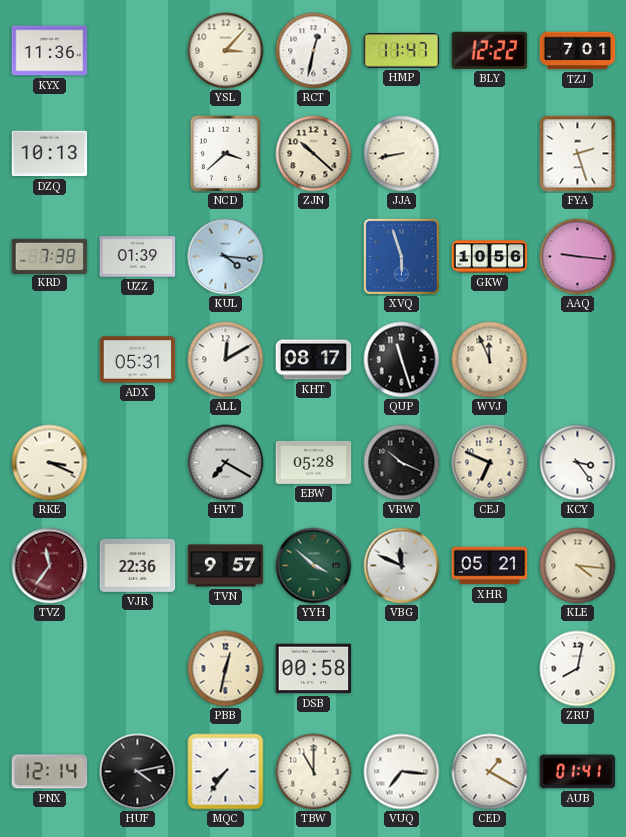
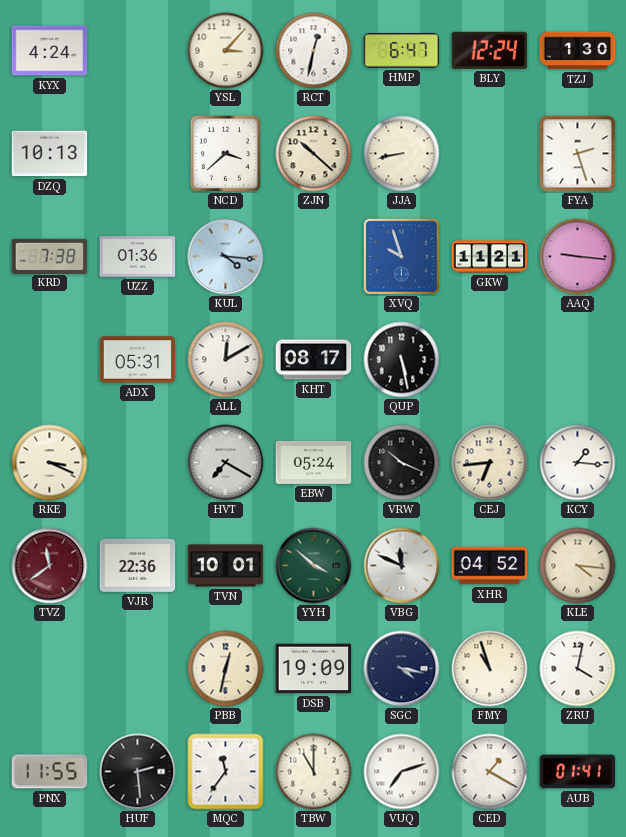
KYX: 11:36 -> 4:24
HMP: 11:47 -> 6:47
BLY: 12:22 -> 12:24
TZJ: 7:01 -> 1:30
UZZ: 01:39 -> 01:36
XVQ: 5:57 -> 9:57
GKW: 10:56 -> 11:21
QUP: 11:27 -> 5:28
WVJ: 11:56 -> none
EBW: 05:28 -> 05:24
CEJ: 6:49 -> 6:44
KCY: 3:24 -> 1:16
TVZ: 11:36 -> 11:39
TVN: 9:57 -> 10:01
XHR: 05:21 -> 04:52
DSB: 00:58 -> 19:09
SGC: none -> 4:17
FMY: none -> 10:57
ZRU: 8:02 -> 4:02
PNX: 12:14 -> 11:55
HUF: 4:13 -> 2:29
MQC: 7:36 -> 11:36
VUQ: 7:16 -> 7:12
